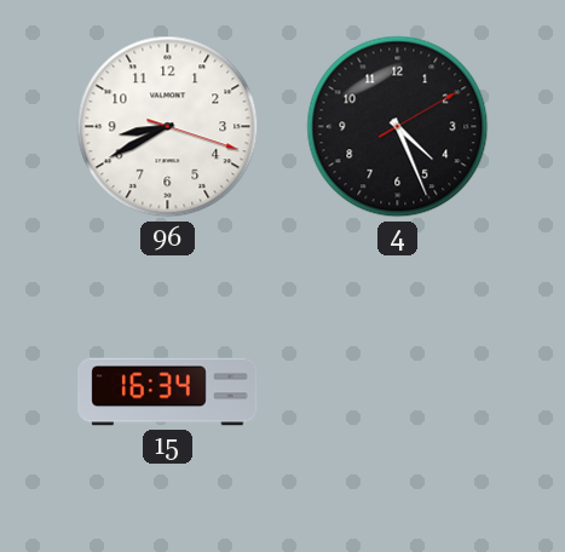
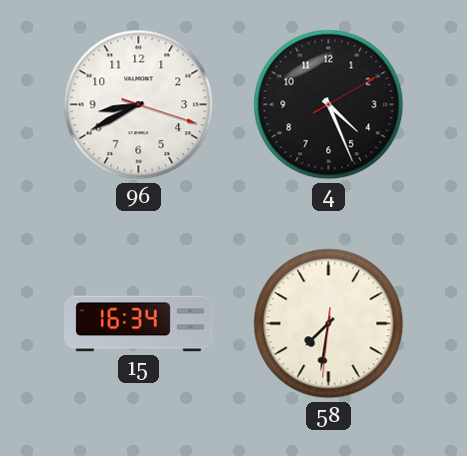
58: none -> 7:31
